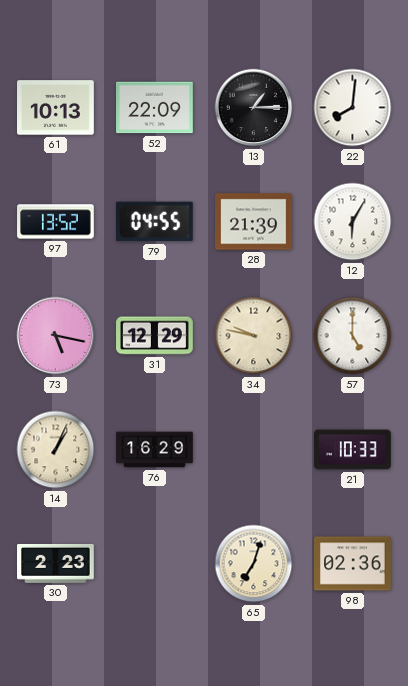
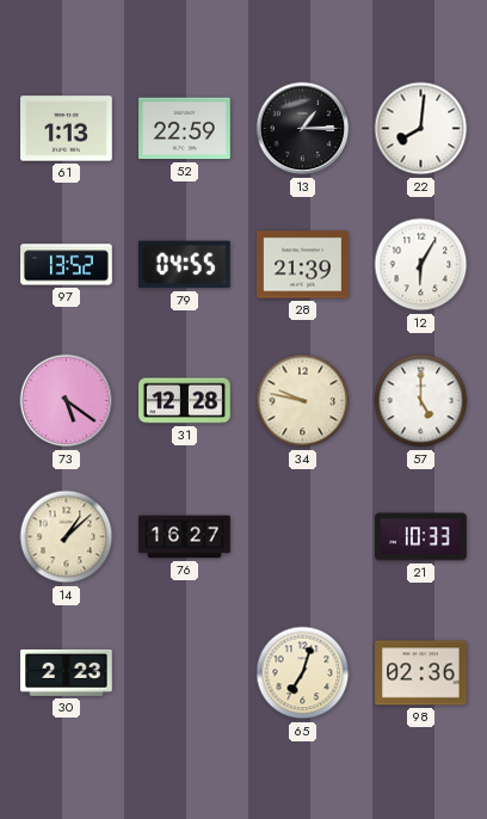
61: 10:13 -> 1:13
52: 22:09 -> 22:59
73: 5:17 -> 5:21
31: 12:29 -> 12:28
14: 1:04 -> 1:08
76: 16:29 -> 16:27
